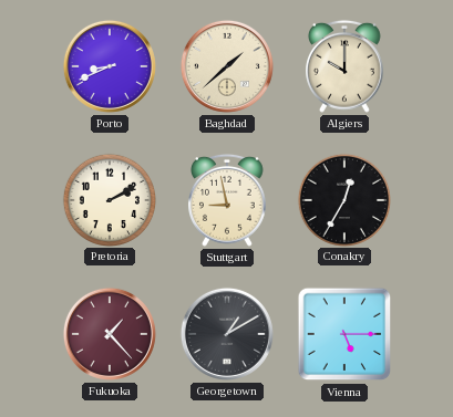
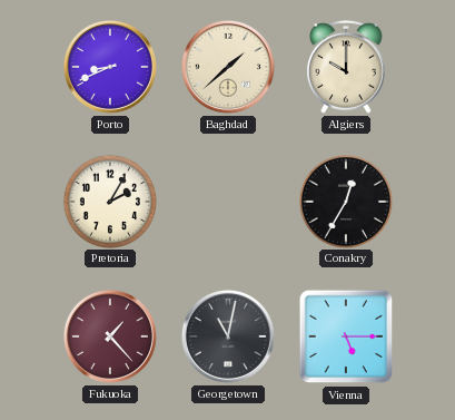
Pretoria: 2:10 -> 2:05
Stuttgart: 8:58 -> none
Georgetown: 1:10 -> 11:02
